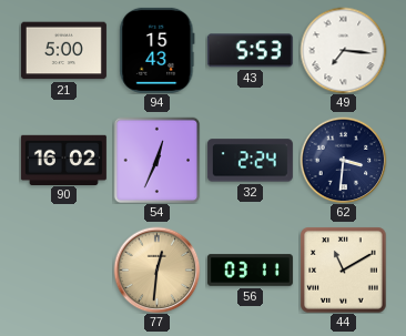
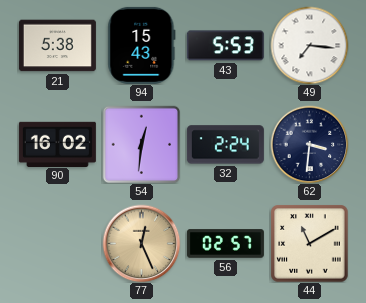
21: 5:00 -> 5:38
54: 12:34 -> 12:31
77: 12:31 -> 12:26
56: 03:11 -> 02:57
